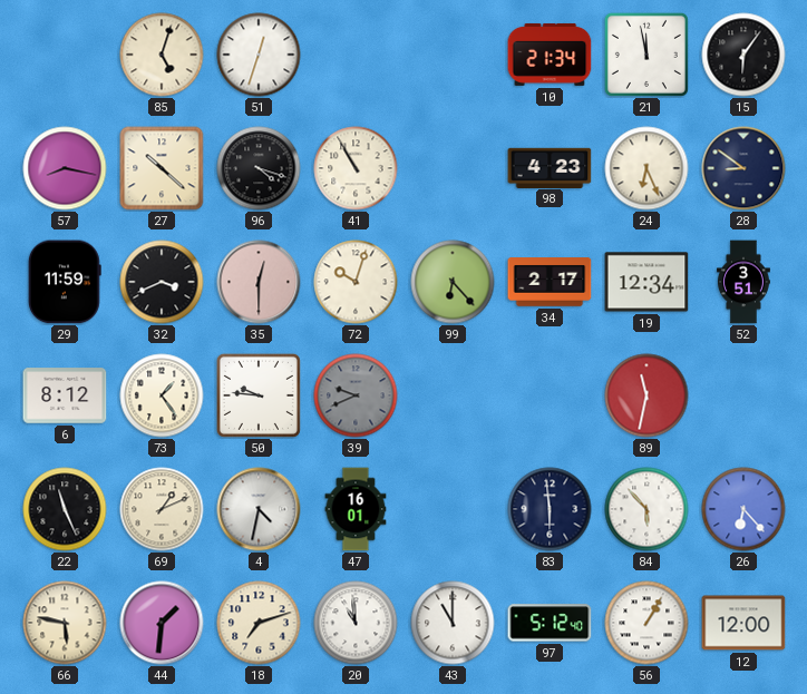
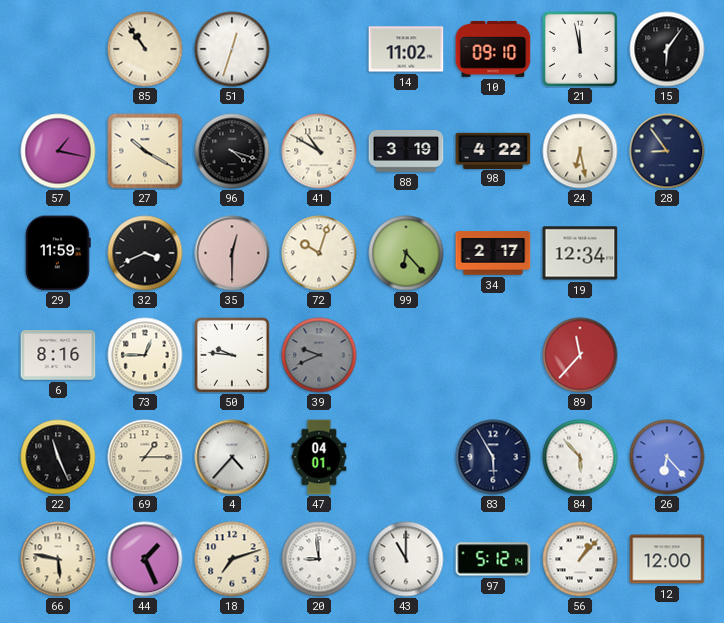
85: 5:03 -> 10:54
14: none -> 11:02
10: 21:34 -> 09:10
57: 8:17 -> 1:17
27: 10:22 -> 10:20
41: 10:55 -> 10:50
88: none -> 3:19
98: 4:23 -> 4:22
24: 6:26 -> 6:28
28: 8:51 -> 8:54
52: 3:51 -> none
6: 8:12 -> 8:16
73: 1:24 -> 12:45
89: 11:32 -> 11:37
69: 1:11 -> 1:15
4: 4:32 -> 4:37
47: 16:01 -> 04:01
83: 5:59 -> 5:55
44: 1:31 -> 1:26
20: 10:59 -> 8:59
97: 5:12:40 -> 5:12:14
56: 1:05 -> 1:07
